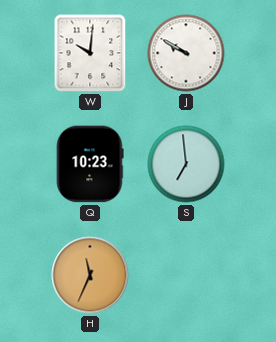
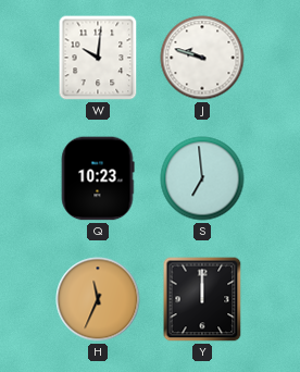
J: 9:50 -> 9:48
Y: none -> 12:00
